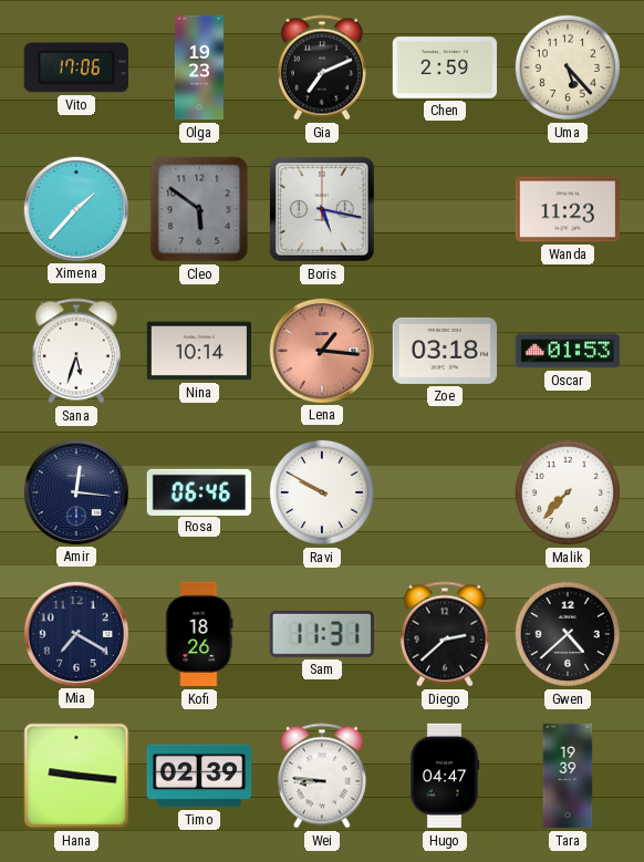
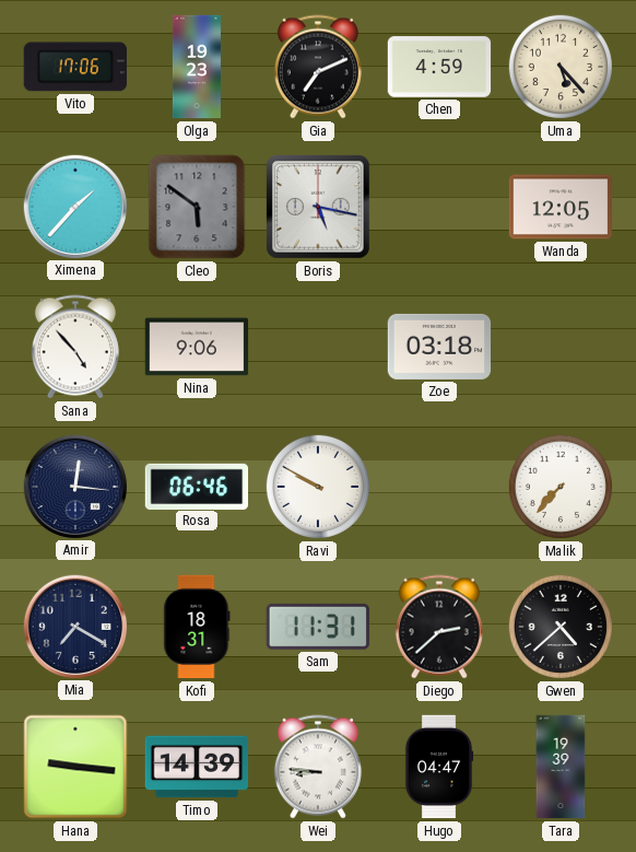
Chen: 2:59 -> 4:59
Wanda: 11:23 -> 12:05
Sana: 5:33 -> 4:53
Nina: 10:14 -> 9:06
Lena: 1:16 -> none
Oscar: 01:53 -> none
Kofi: 18:26 -> 18:31
Timo: 02:39 -> 14:39
